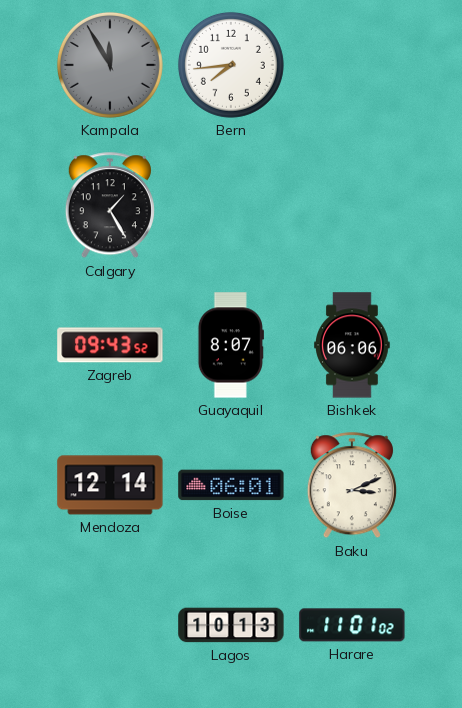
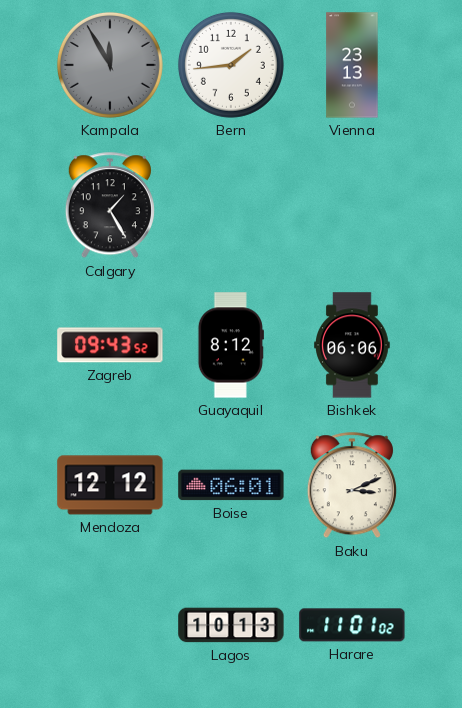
Bern: 7:44 -> 1:44
Vienna: none -> 23:13
Guayaquil: 8:07 -> 8:12
Mendoza: 12:14 -> 12:12
